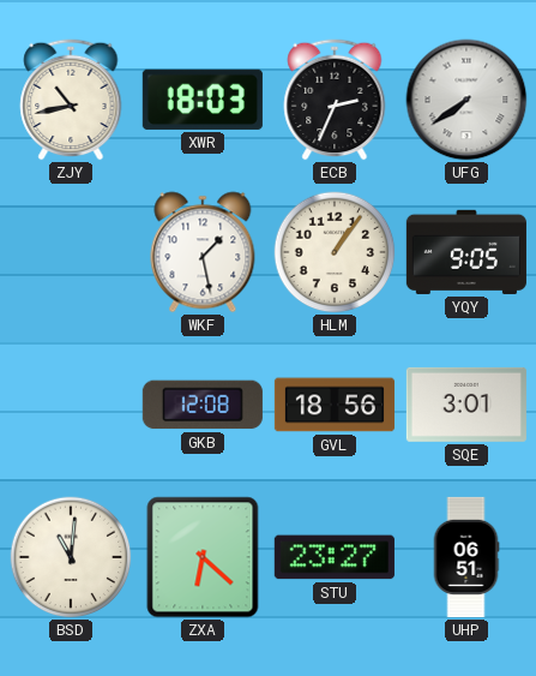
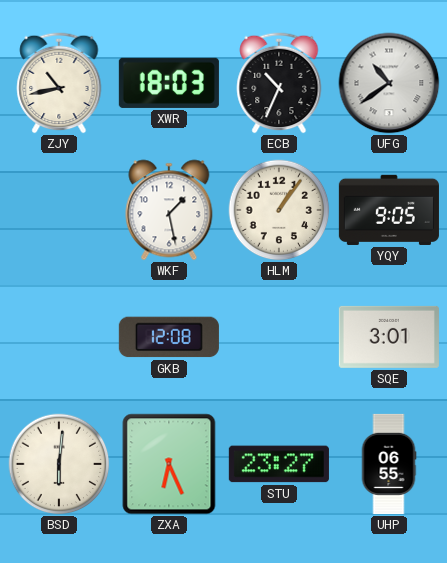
ECB: 2:34 -> 10:34
UFG: 7:39 -> 10:39
GVL: 18:56 -> none
BSD: 11:01 -> 6:01
ZXA: 6:22 -> 6:26
UHP: 06:51 -> 06:55
